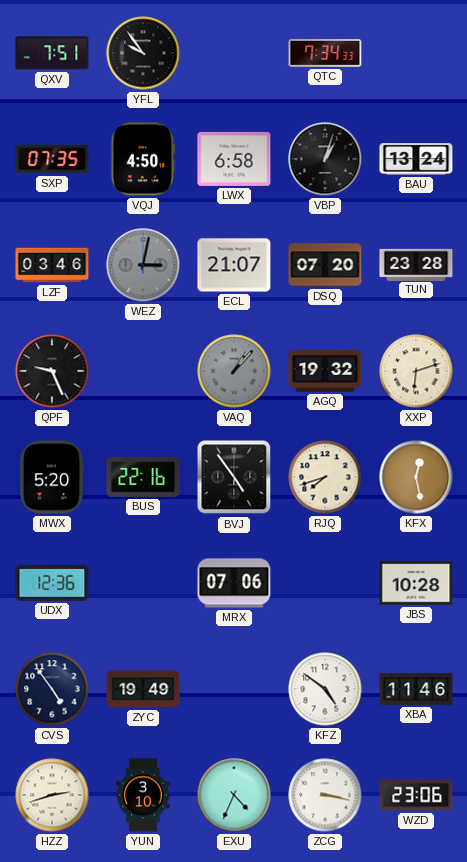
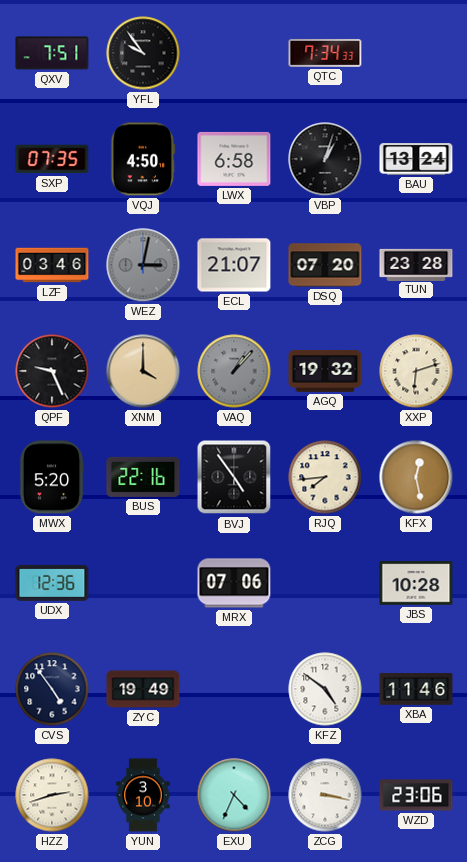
XNM: none -> 4:00
RJQ: 7:42 -> 7:44
